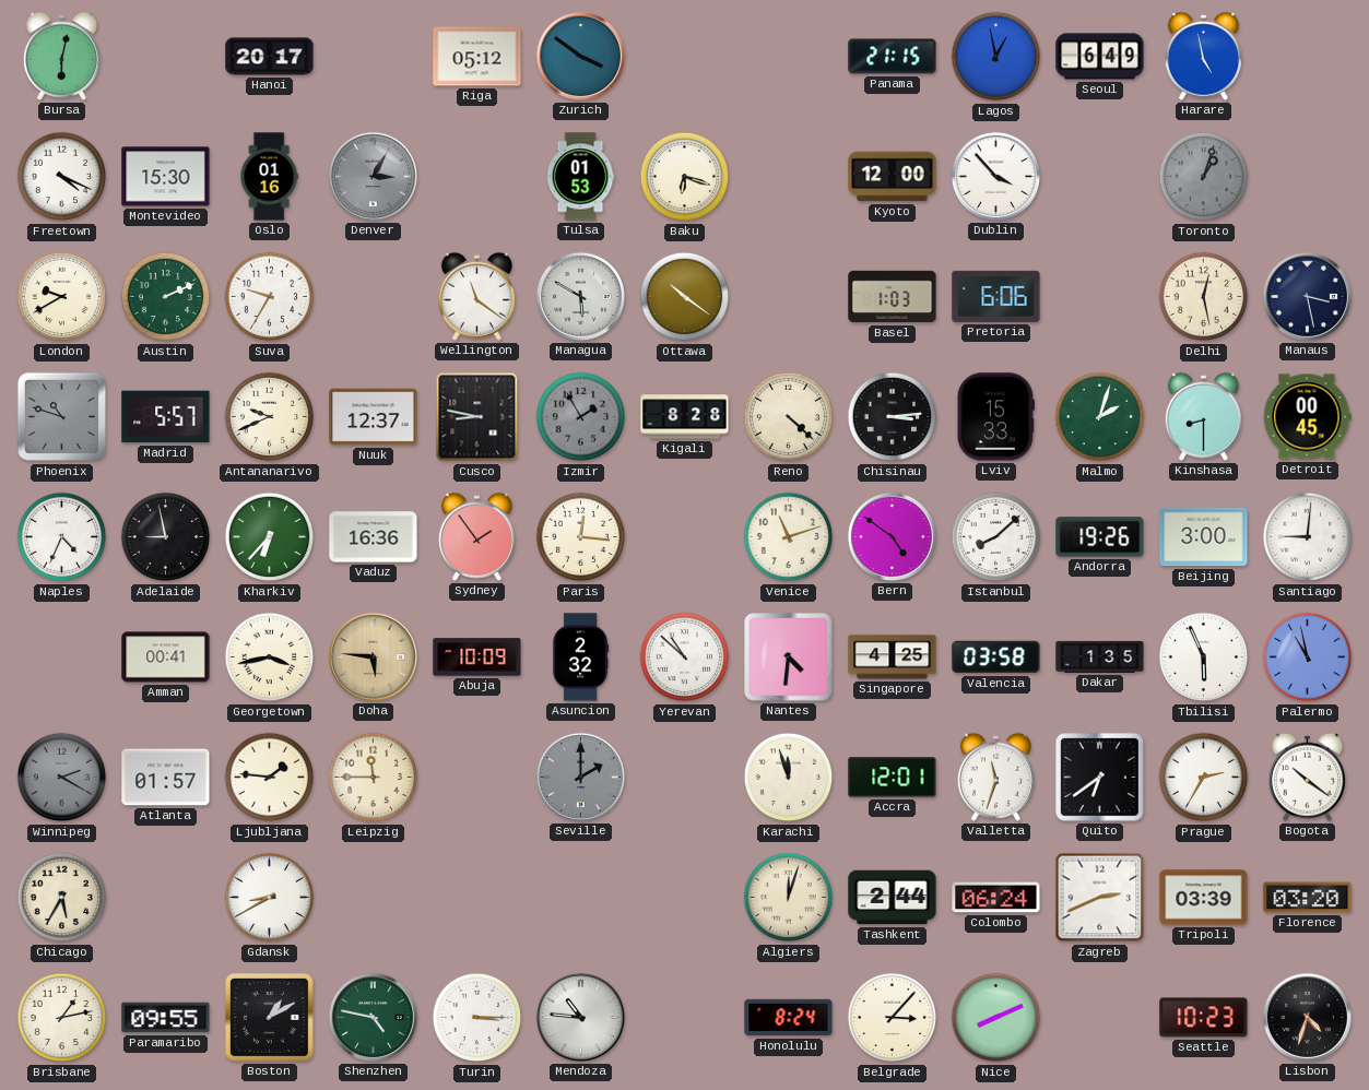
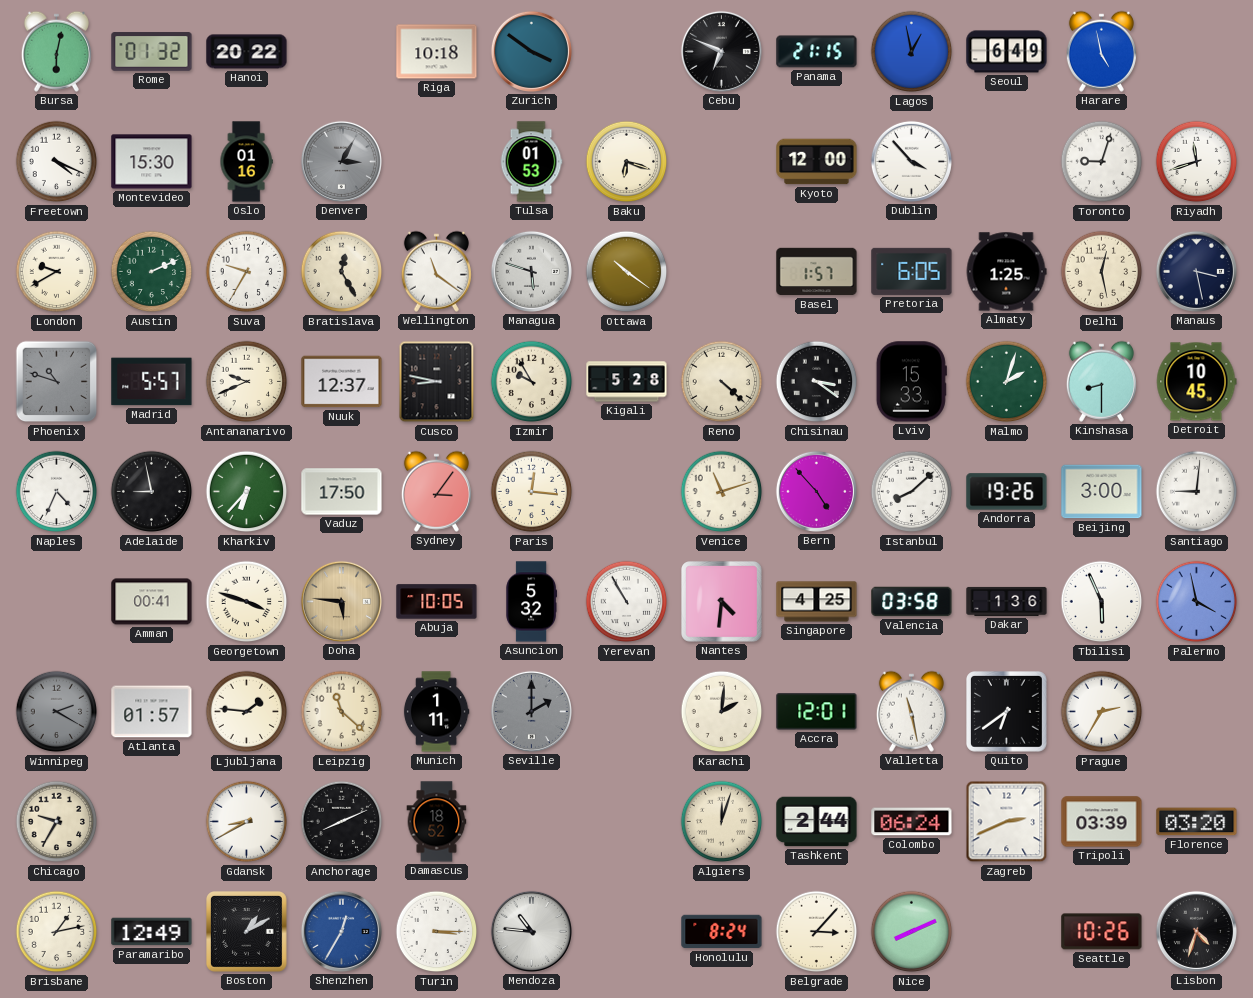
Rome: none -> 01:32
Hanoi: 20:17 -> 20:22
Riga: 05:12 -> 10:18
Cebu: none -> 6:49
Toronto: 1:03 -> 9:03
Toronto dial: grey -> white
Riyadh: none -> 11:42
Bratislava: none -> 12:25
Managua: 5:50 -> 5:48
Basel: 1:03 -> 1:57
Pretoria: 6:06 -> 6:05
Almaty: none -> 1:25
Izmir: 1:55 -> 9:55
Izmir dial: grey -> cream
Kigali: 8:28 -> 5:28
Chisinau: 3:14 -> 3:21
Detroit: 00:45 -> 10:45
Vaduz: 16:36 -> 17:50
Sydney: 1:54 -> 3:06
Bern: 4:51 -> 4:53
Georgetown: 3:43 -> 3:48
Abuja: 10:09 -> 10:05
Asuncion: 2:32 -> 5:32
Yerevan: 10:52 -> 10:55
Dakar: 1:35 -> 1:36
Palermo: 10:58 -> 3:58
Leipzig: 11:45 -> 11:22
Munich: none -> 1:11
Karachi: 11:57 -> 2:01
Valletta: 11:33 -> 11:28
Bogota: 10:21 -> none
Chicago: 5:35 -> 9:35
Anchorage: none -> 8:11
Damascus: none -> 18:52
Paramaribo: 09:55 -> 12:49
Shenzhen: 4:47 -> 12:35
Shenzhen dial: green -> blue
Seattle: 10:23 -> 10:26
